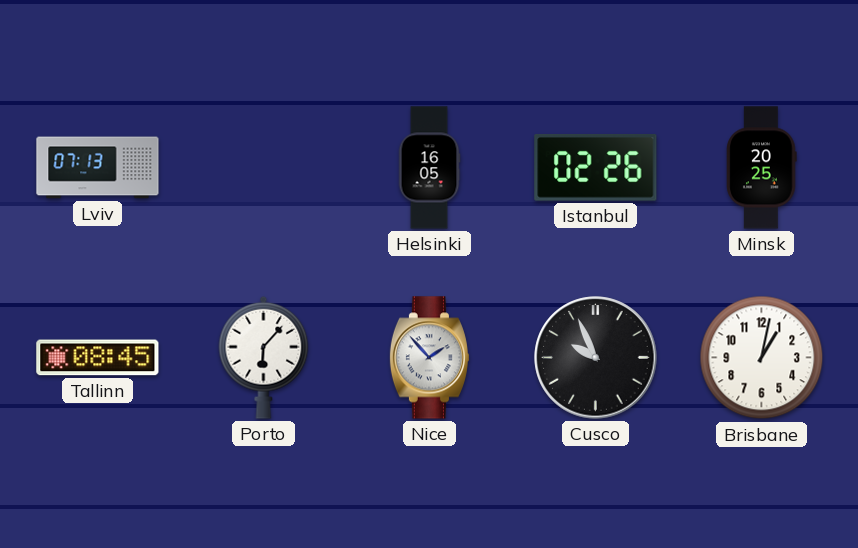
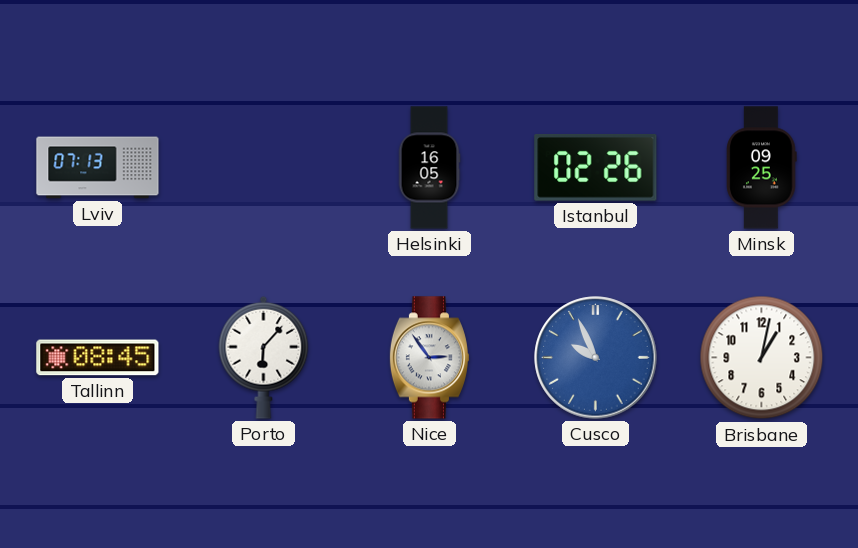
Minsk: 20:25 -> 09:25
Nice: 1:53 -> 2:54
Cusco dial: black -> blue
